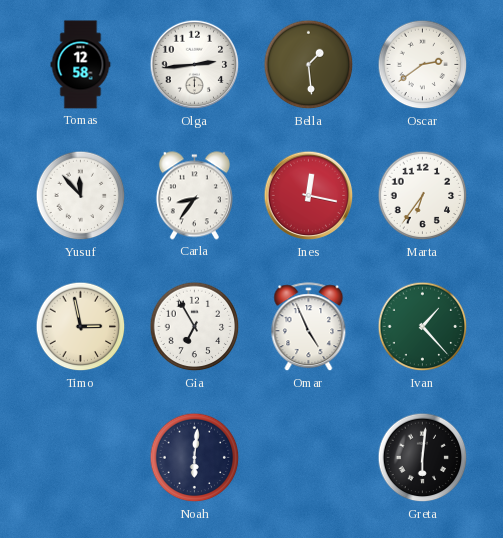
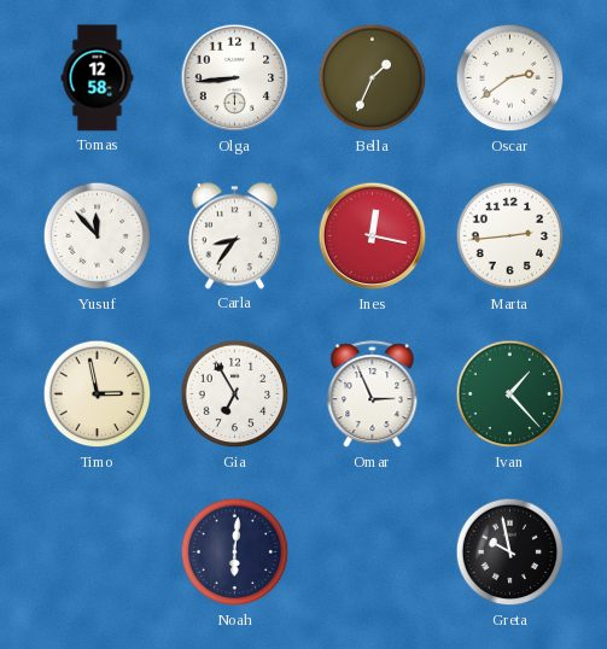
Olga: 2:44 -> 8:44
Bella: 1:29 -> 1:34
Marta: 6:36 -> 2:44
Omar: 4:56 -> 2:56
Greta: 6:01 -> 9:58
